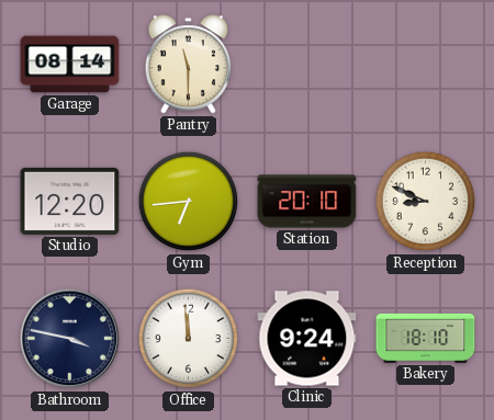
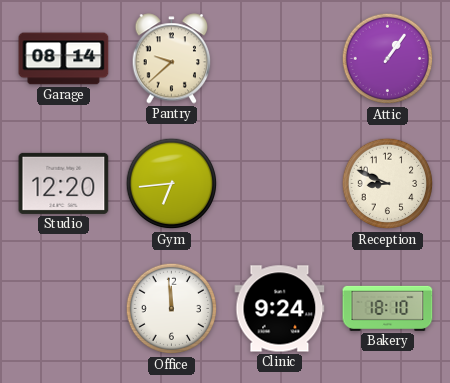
Pantry: 11:30 -> 9:38
Attic: none -> 1:06
Station: 20:10 -> none
Bathroom: 3:47 -> none
